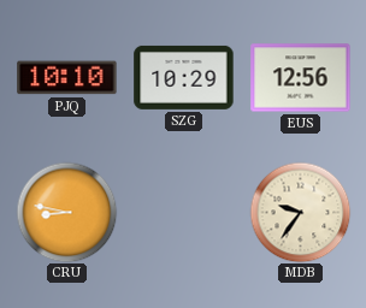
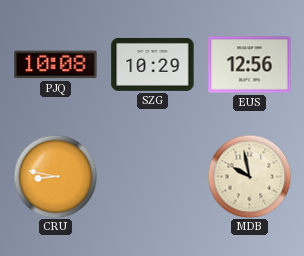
PJQ: 10:10 -> 10:08
MDB: 9:36 -> 9:58
